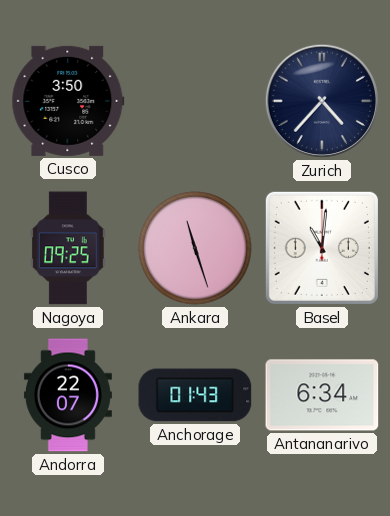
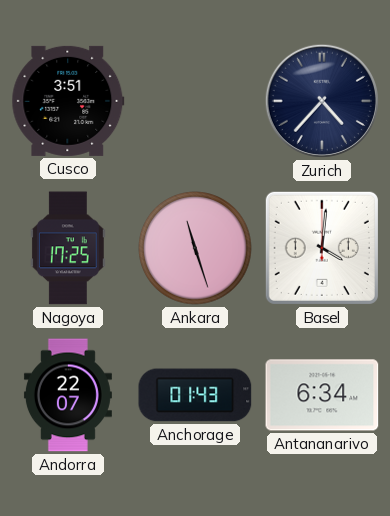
Cusco: 3:50 -> 3:51
Nagoya: 09:25 -> 17:25
Basel: 11:01 -> 4:01
